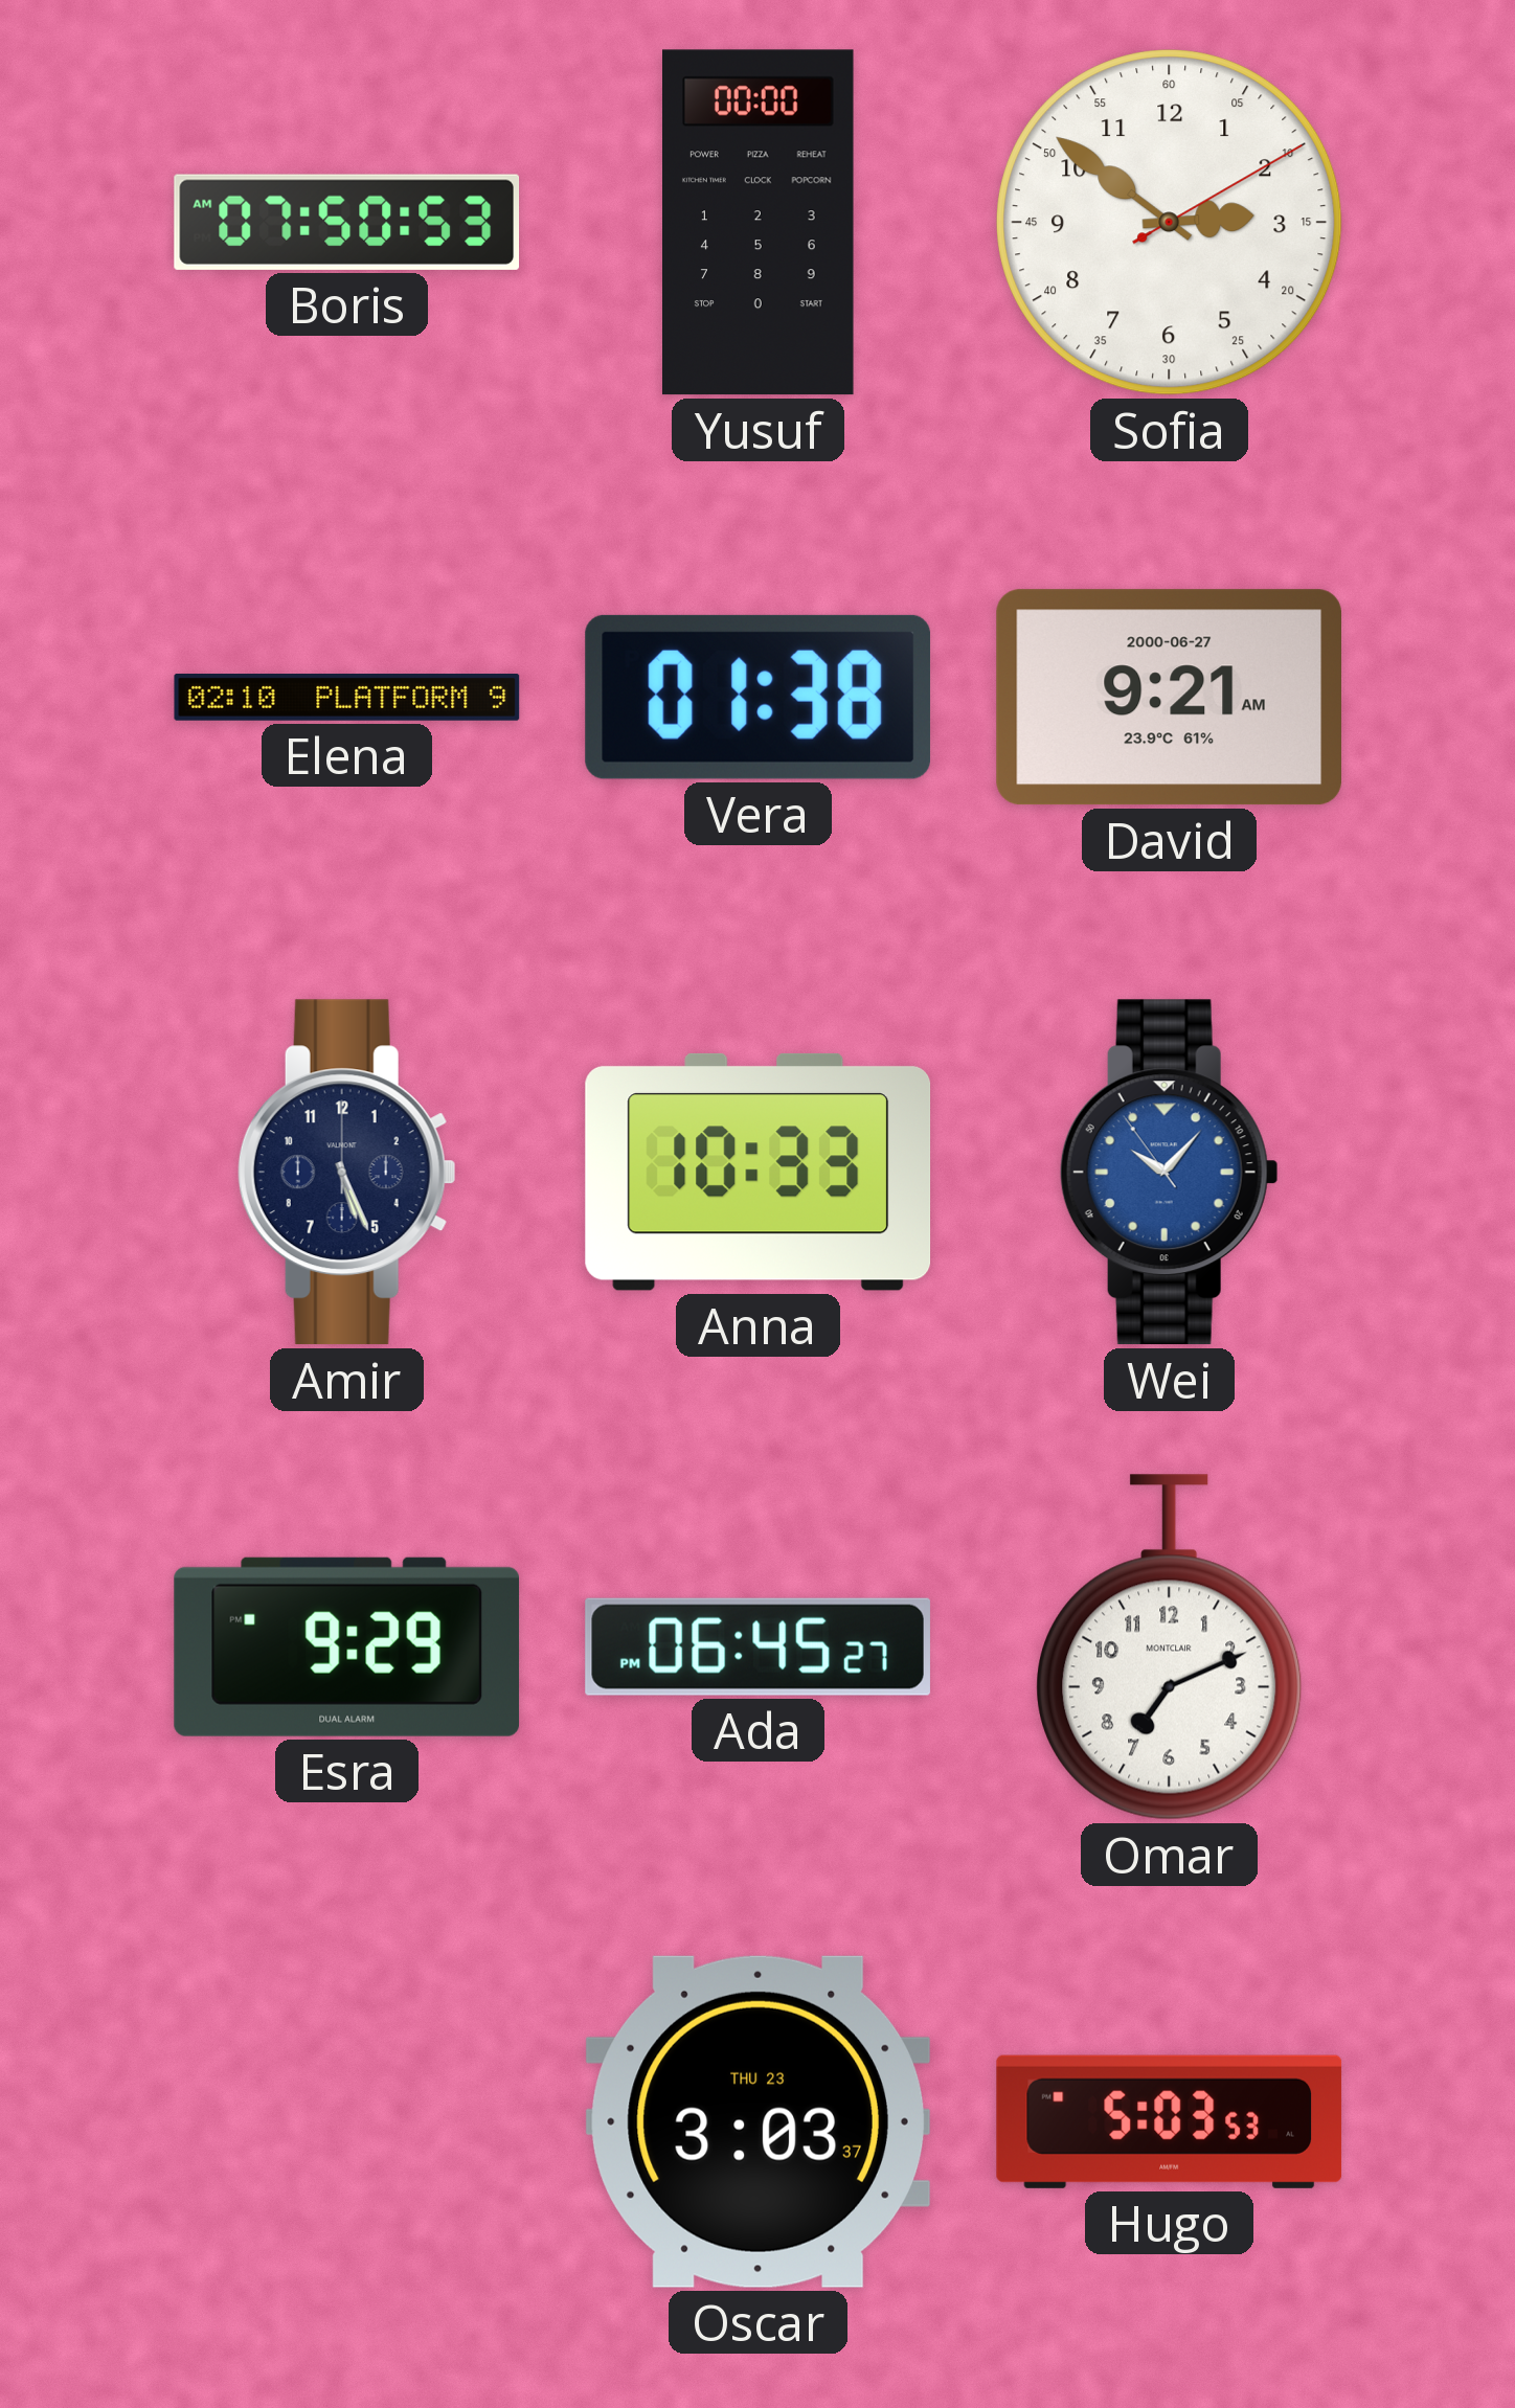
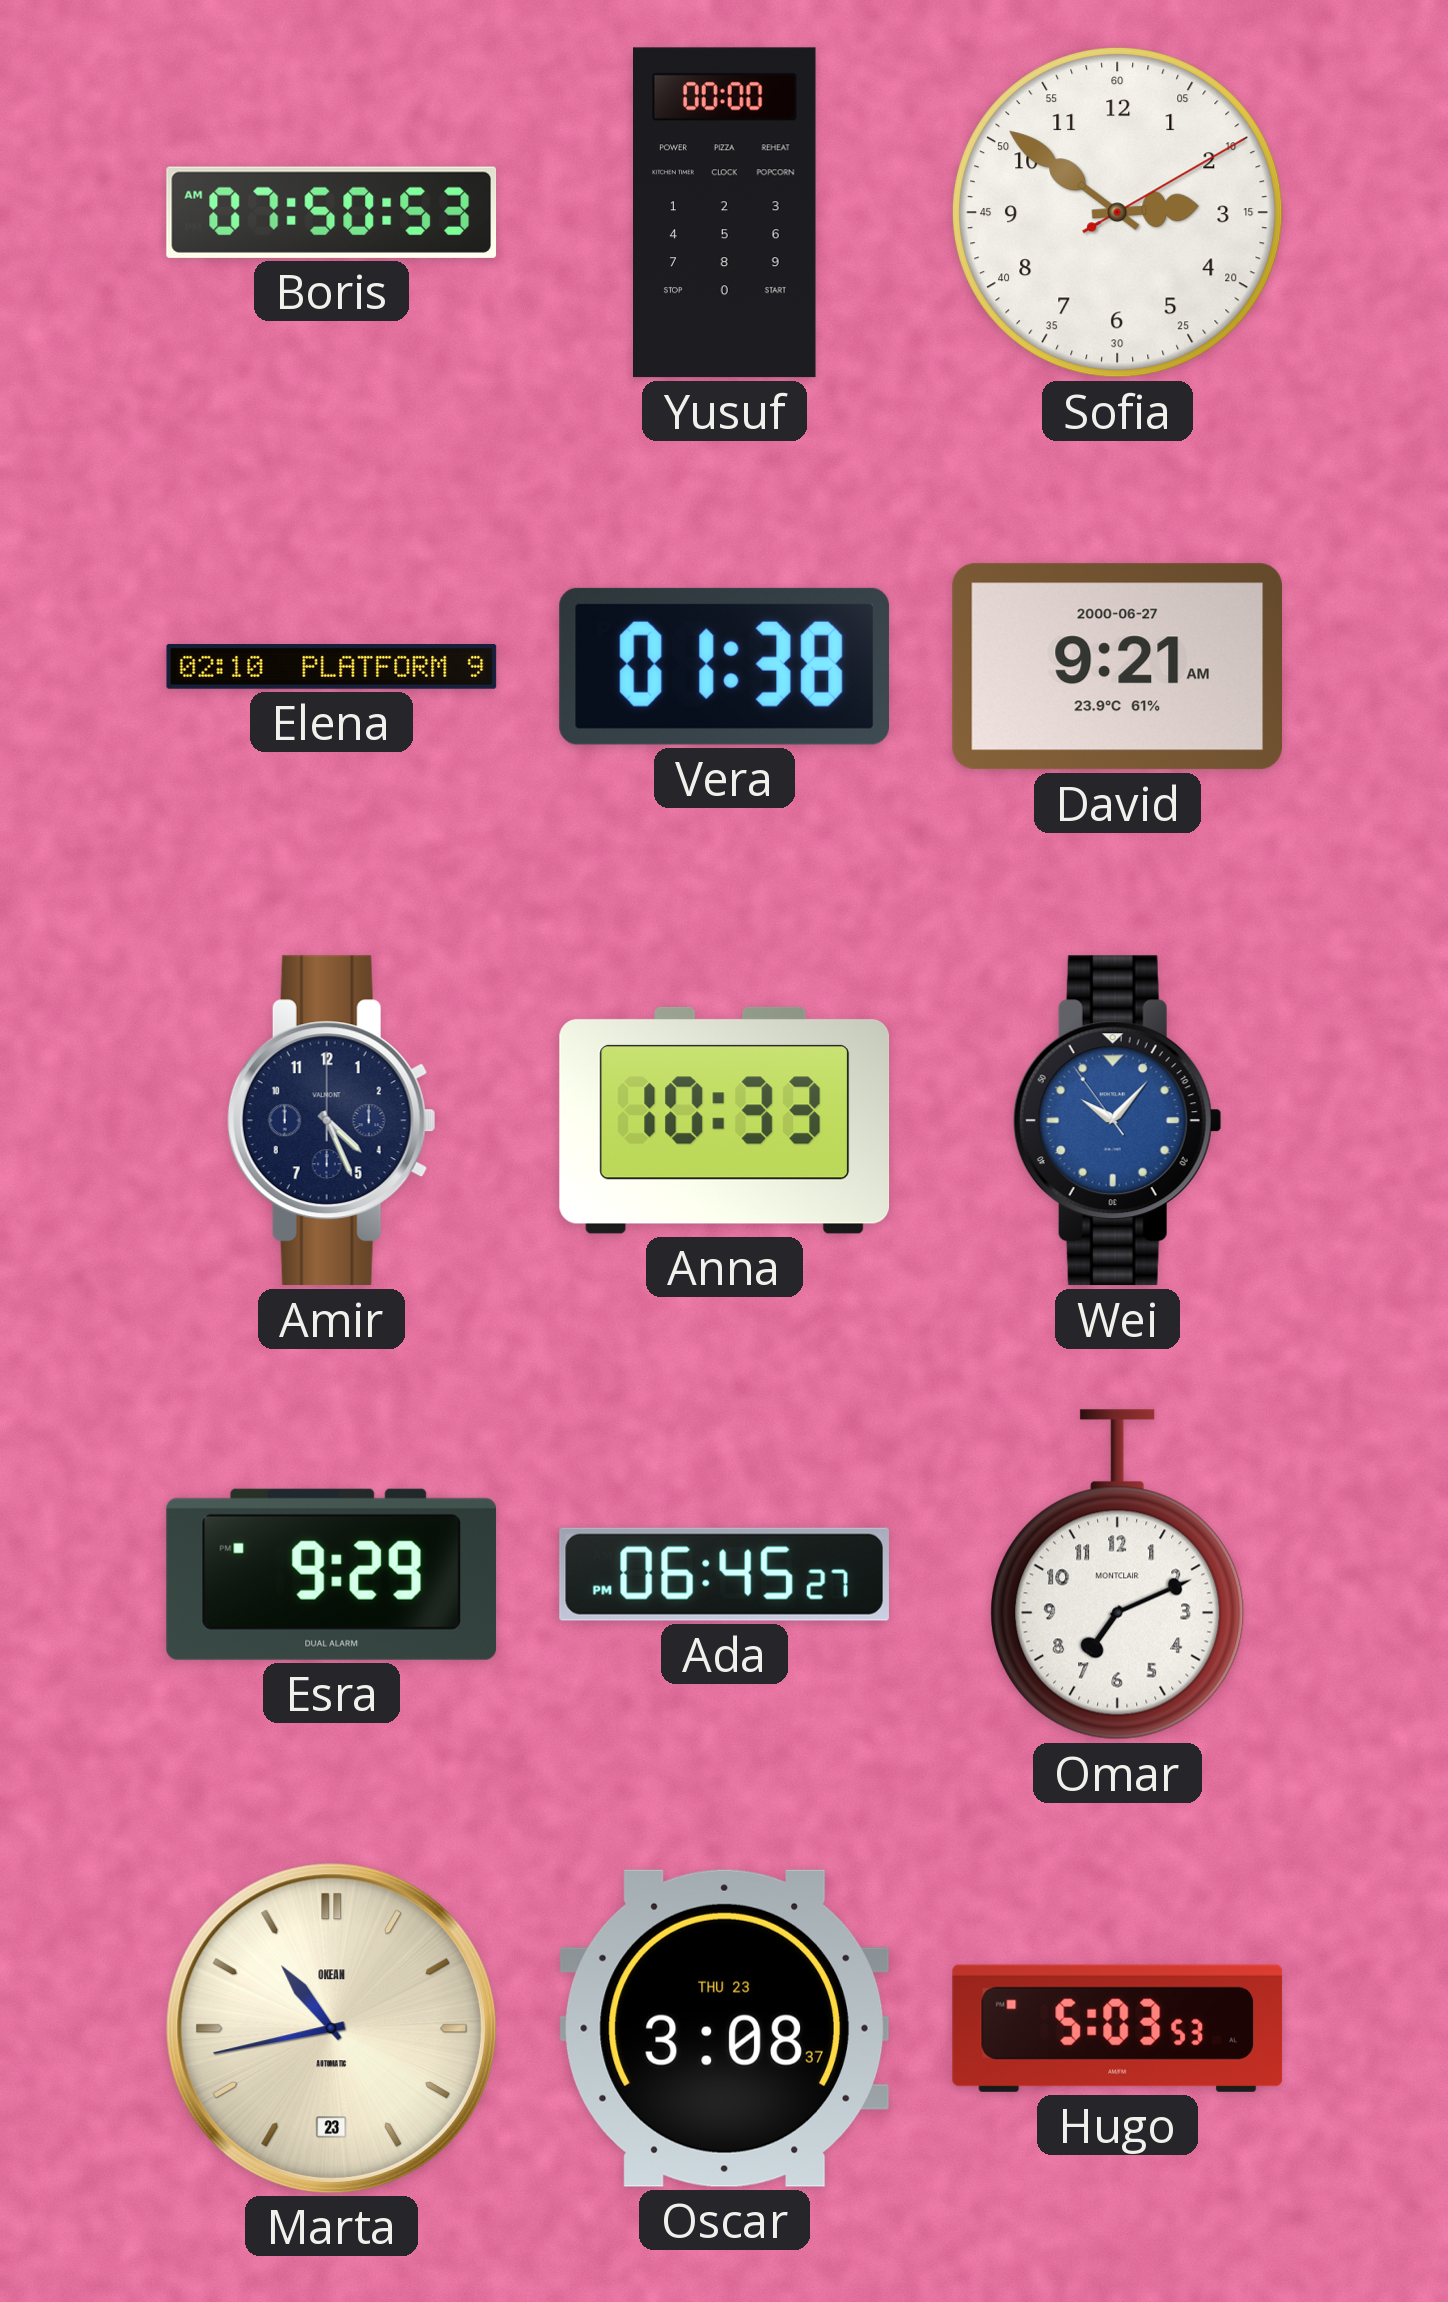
Amir: 5:26 -> 4:26
Marta: none -> 10:43
Oscar: 3:03 -> 3:08
